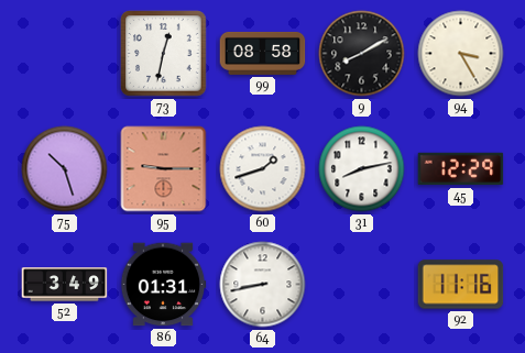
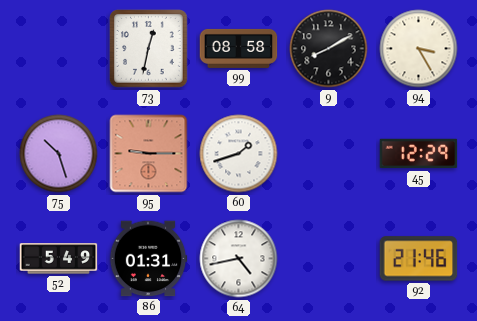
31: 8:13 -> none
52: 3:49 -> 5:49
64: 8:43 -> 4:43
92: 11:16 -> 21:46
